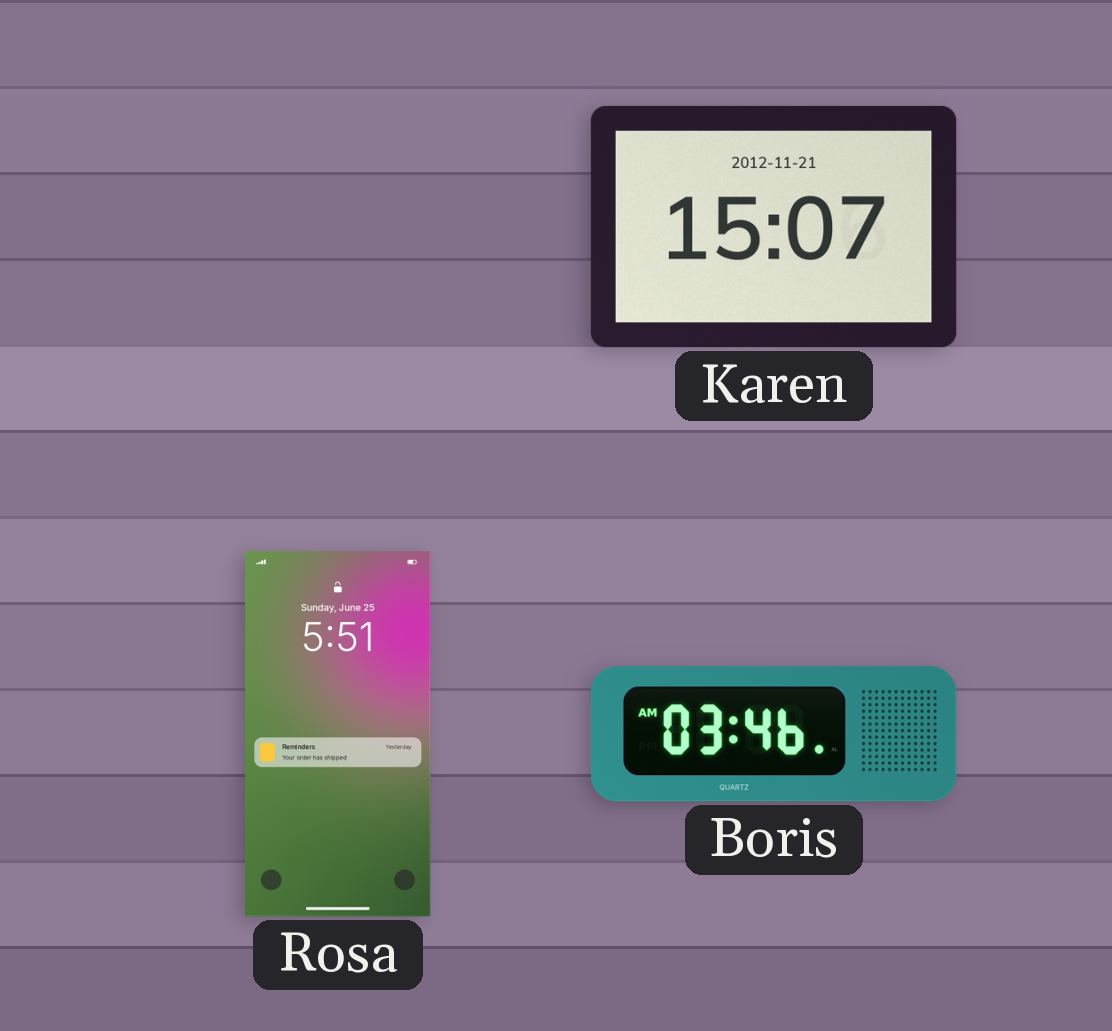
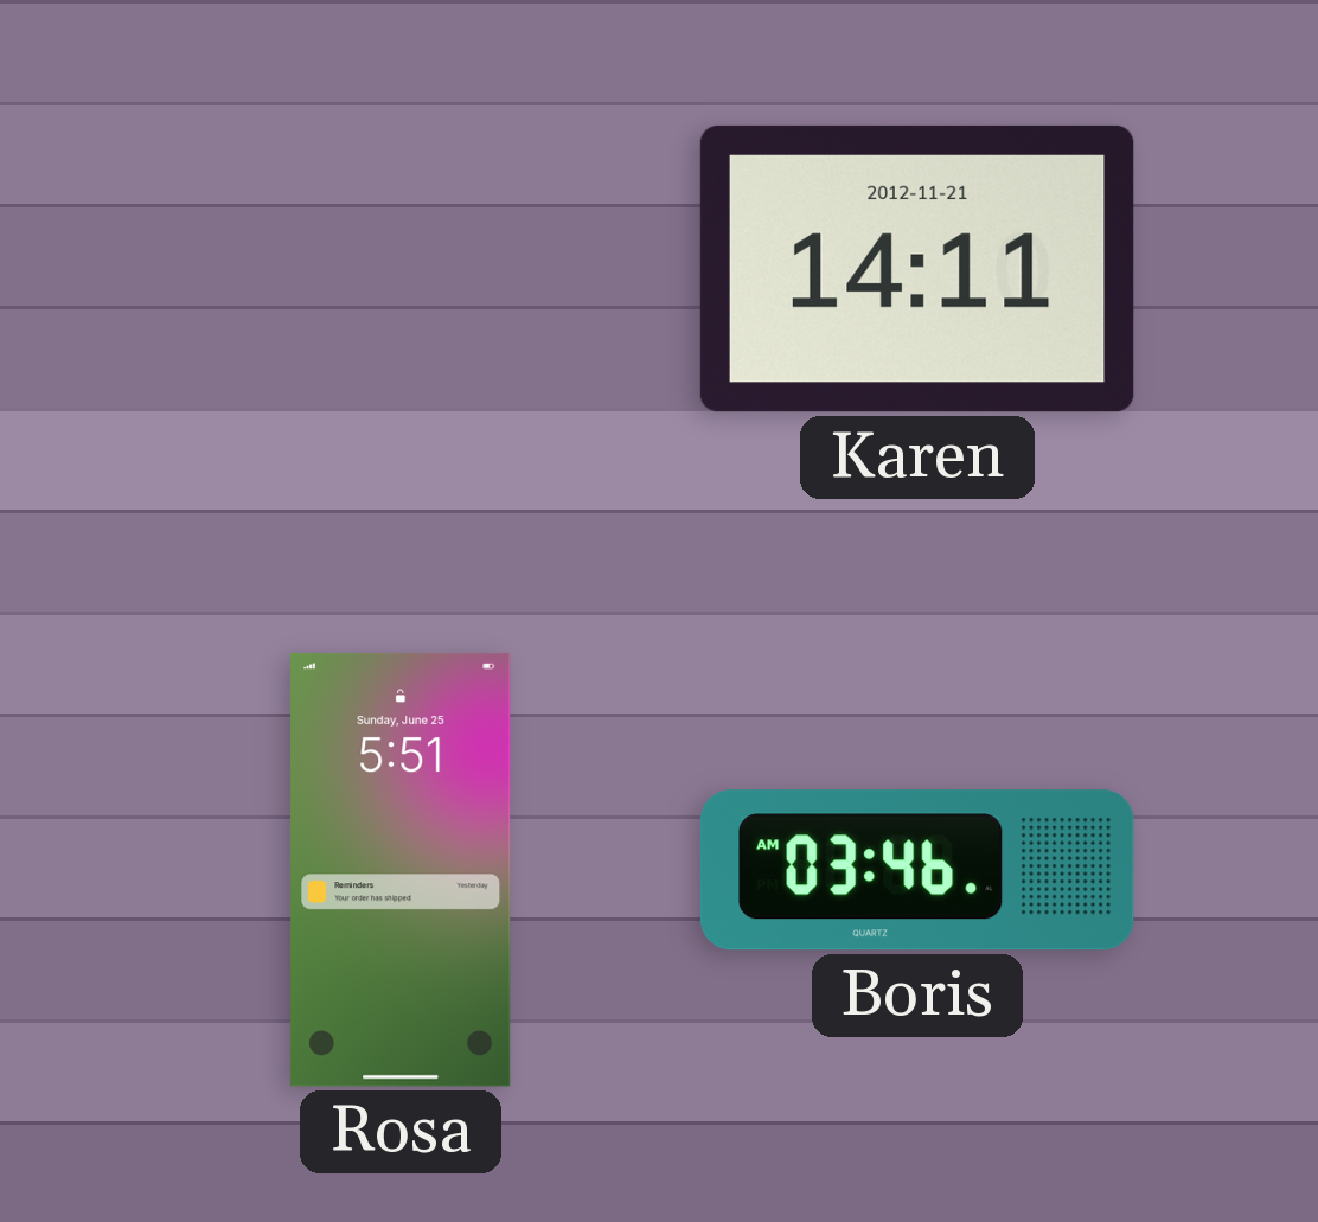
Karen: 15:07 -> 14:11
